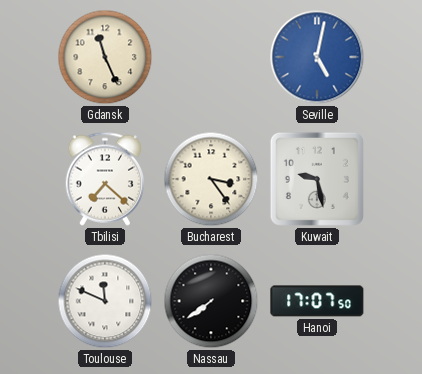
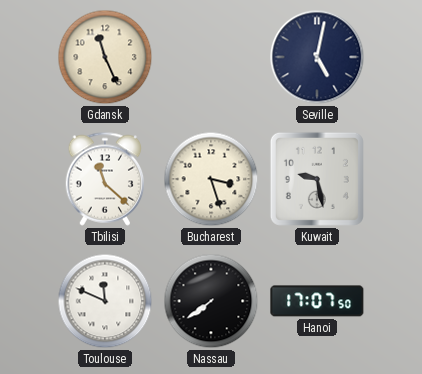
Seville dial: blue -> navy
Tbilisi: 7:22 -> 11:22
Bucharest: 3:24 -> 3:27
